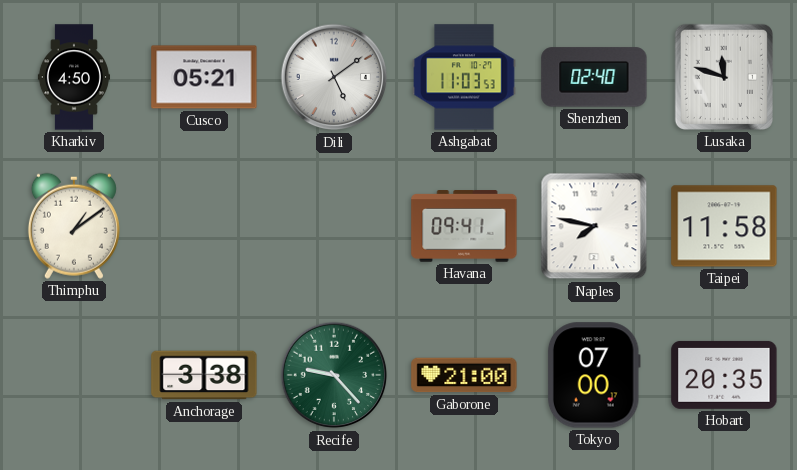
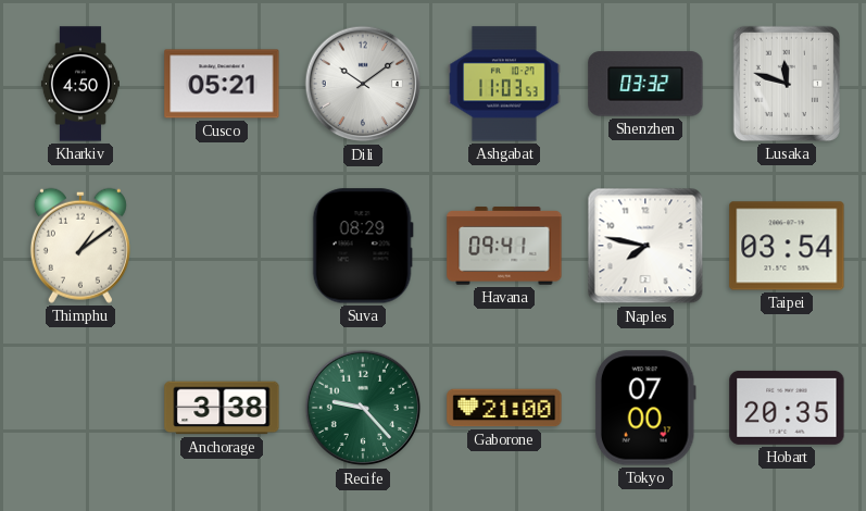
Dili: 5:09 -> 10:09
Shenzhen: 02:40 -> 03:32
Suva: none -> 08:29
Taipei: 11:58 -> 03:54
